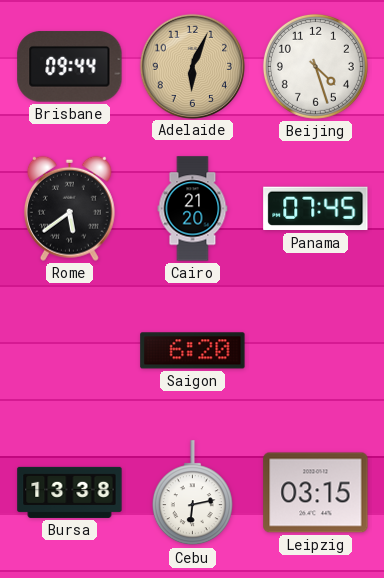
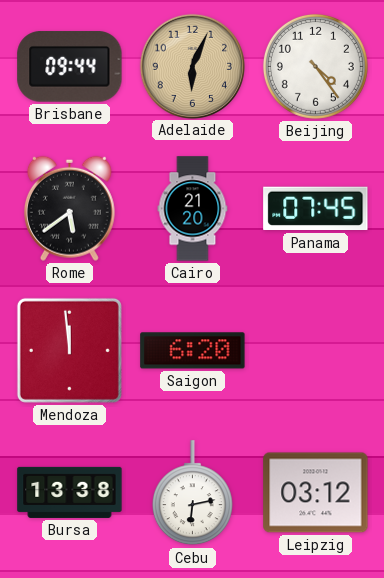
Beijing: 4:27 -> 4:24
Mendoza: none -> 11:59
Leipzig: 03:15 -> 03:12
